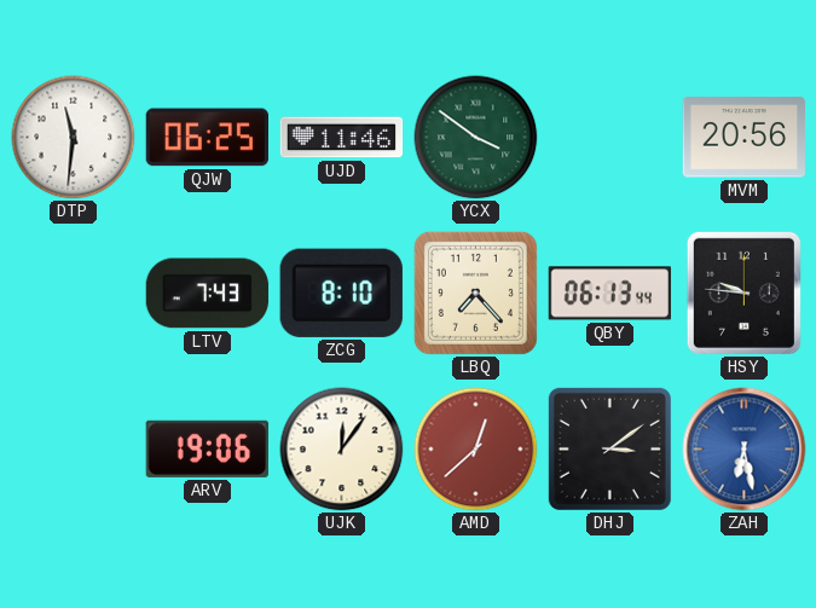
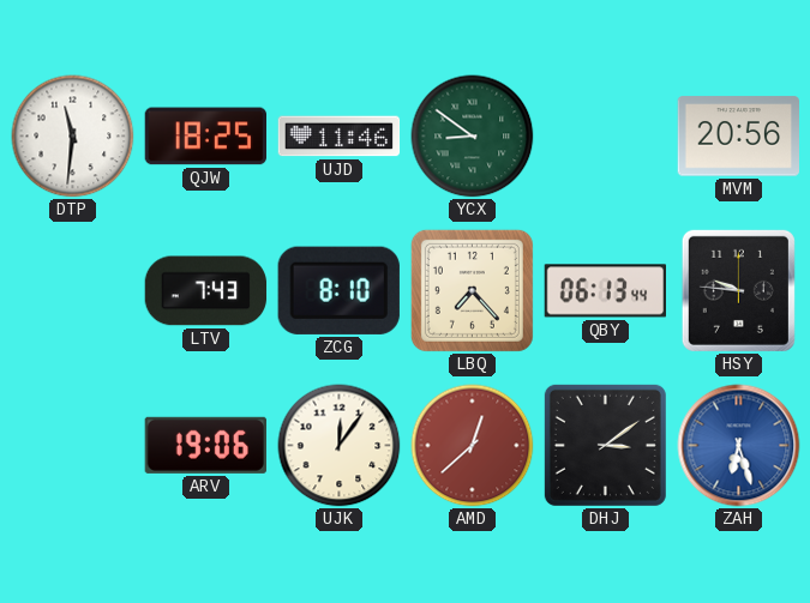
QJW: 06:25 -> 18:25
YCX: 3:51 -> 8:51
ZAH: 6:28 -> 6:27
